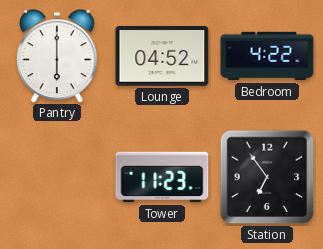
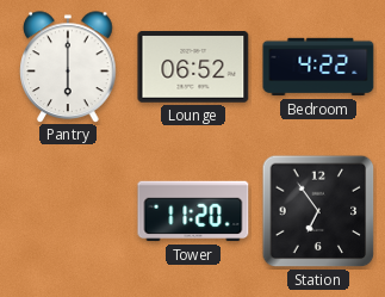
Lounge: 04:52 -> 06:52
Tower: 11:23 -> 11:20
